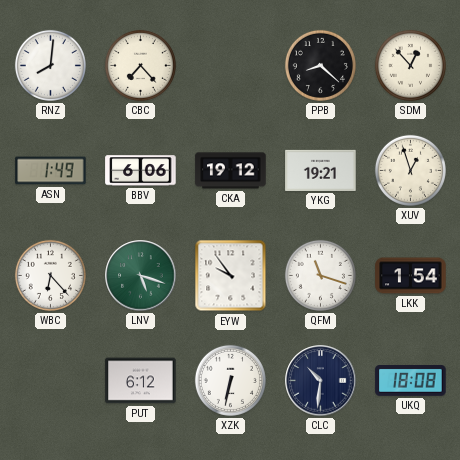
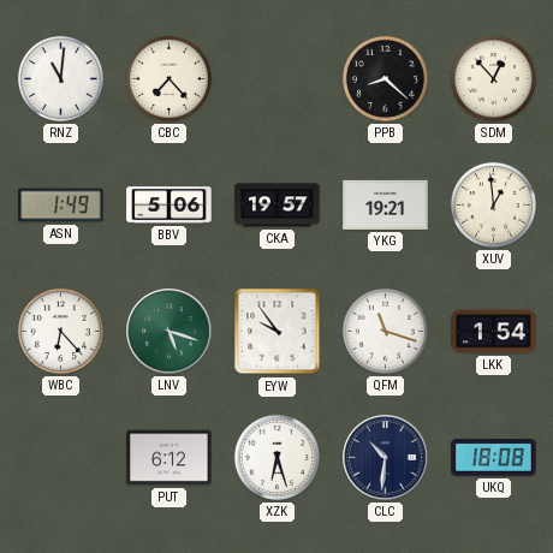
RNZ: 8:01 -> 11:01
BBV: 6:06 -> 5:06
CKA: 19:12 -> 19:57
XUV: 12:57 -> 12:59
XZK: 6:32 -> 6:27
